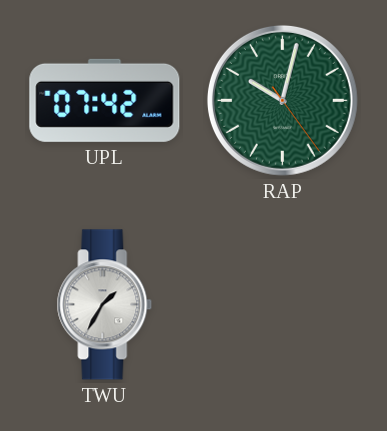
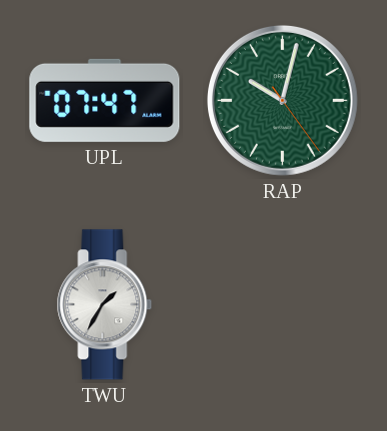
UPL: 07:42 -> 07:47
